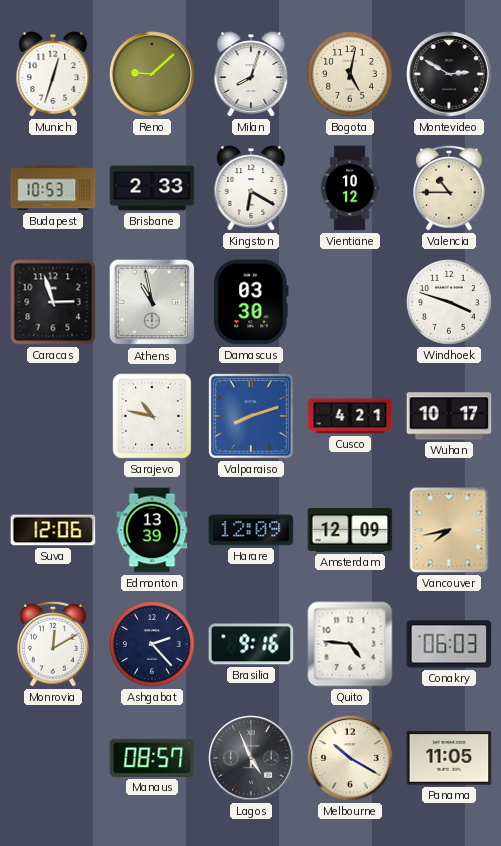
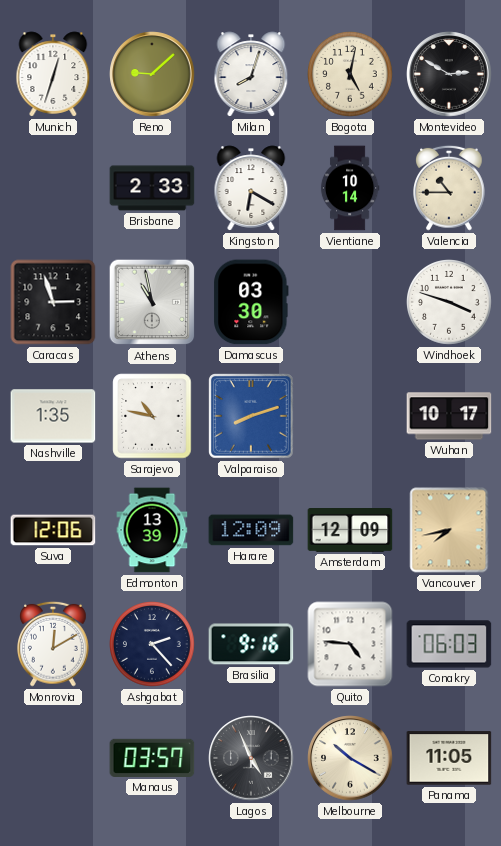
Budapest: 10:53 -> none
Vientiane: 10:12 -> 10:14
Nashville: none -> 1:35
Cusco: 4:21 -> none
Manaus: 08:57 -> 03:57
